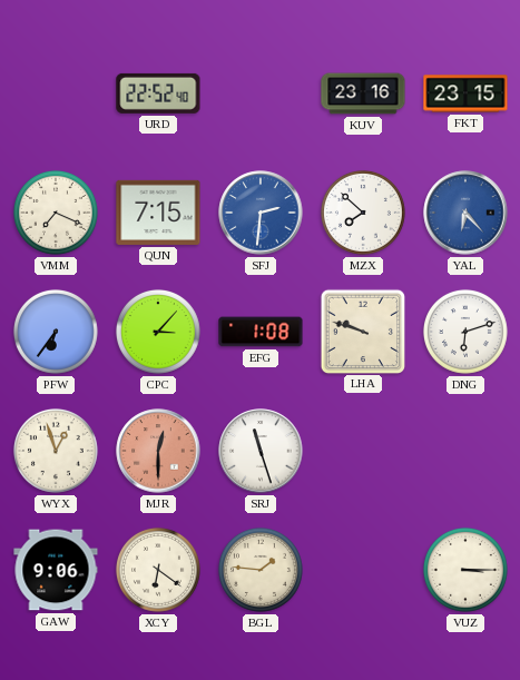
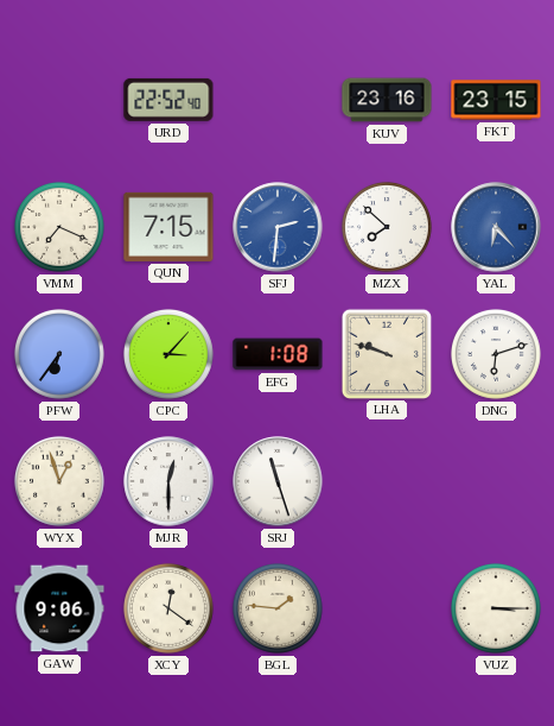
MJR dial: salmon -> white
XCY: 6:21 -> 12:21
